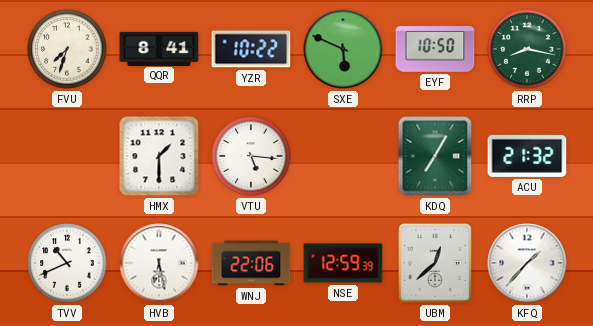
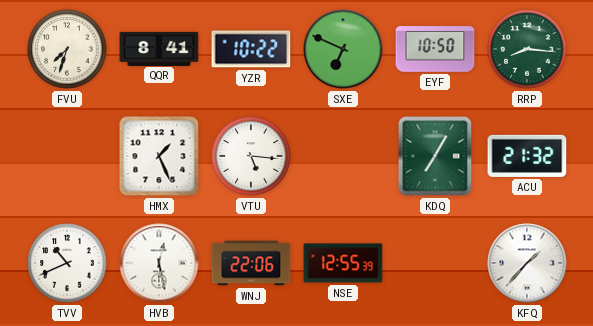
SXE: 5:49 -> 6:49
RRP: 8:17 -> 8:16
HMX: 1:30 -> 1:26
HVB: 6:28 -> 12:28
NSE: 12:59 -> 12:55
UBM: 12:38 -> none
